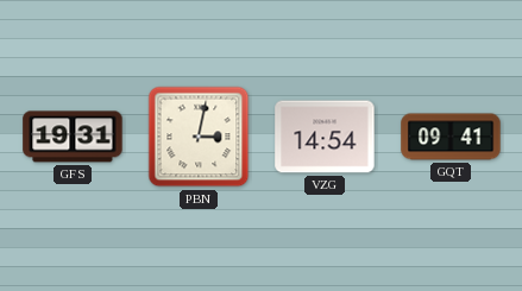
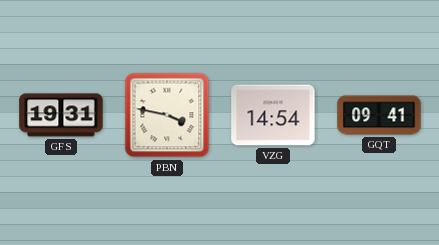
PBN: 3:02 -> 3:47
